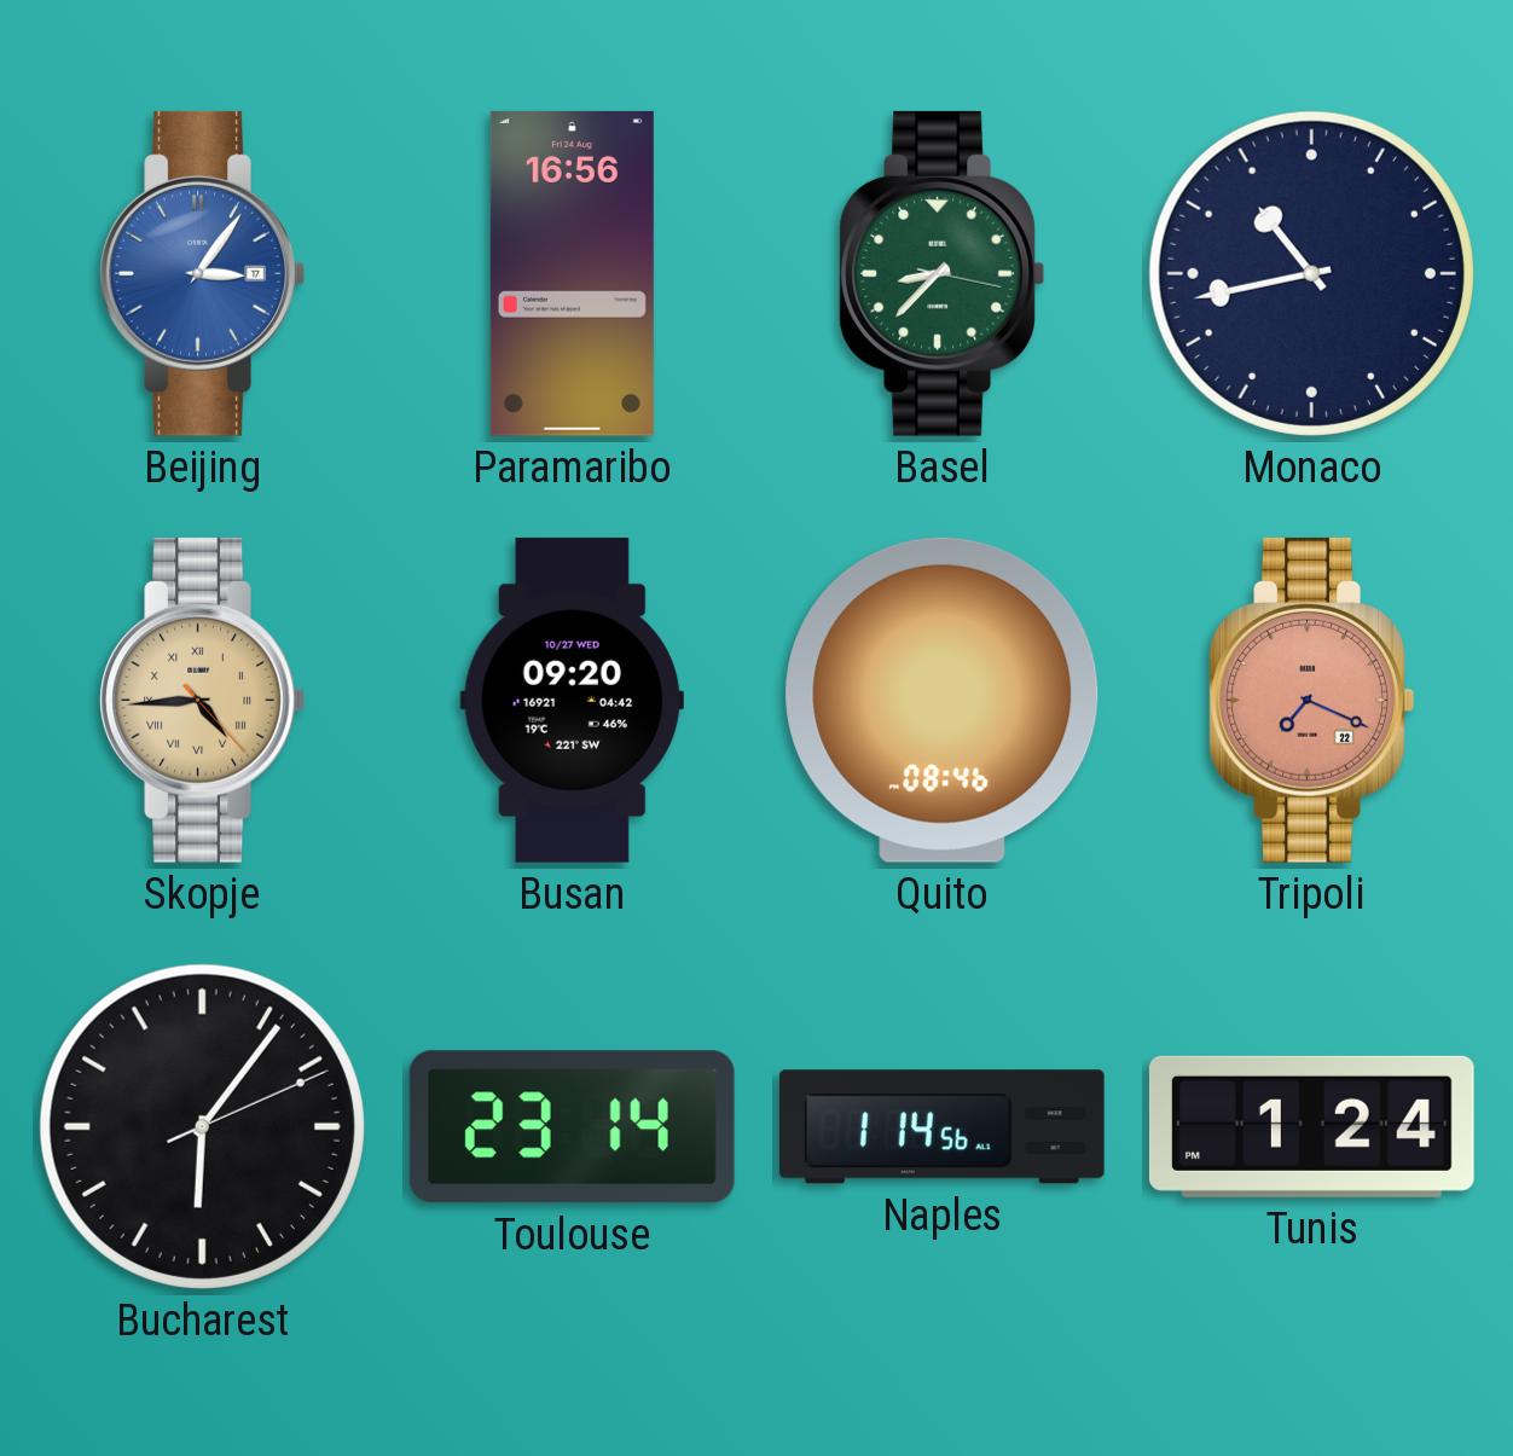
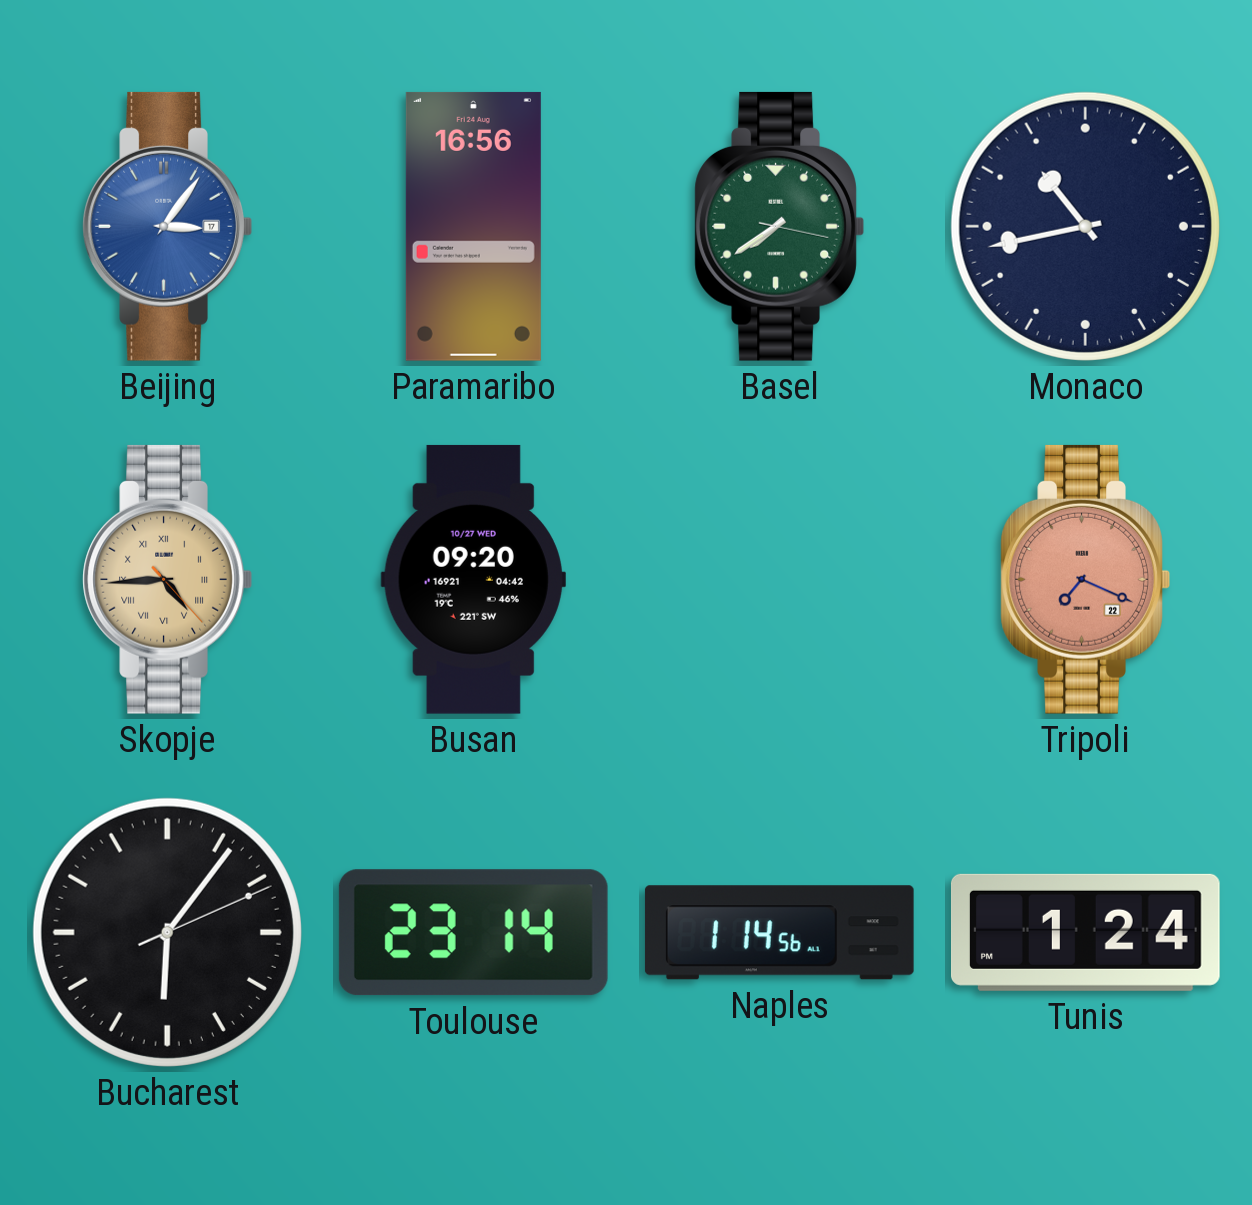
Basel: 8:37 -> 7:39
Quito: 08:46 -> none
